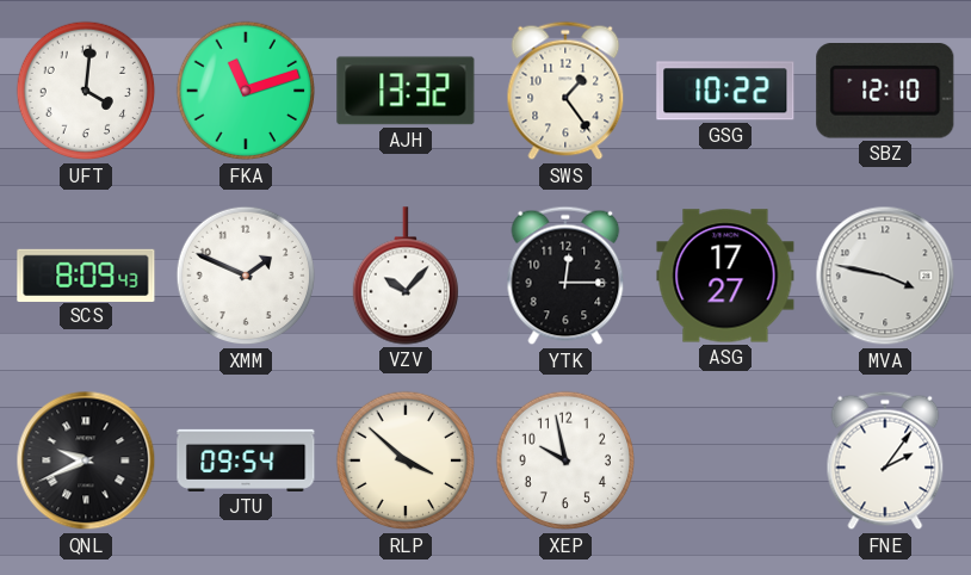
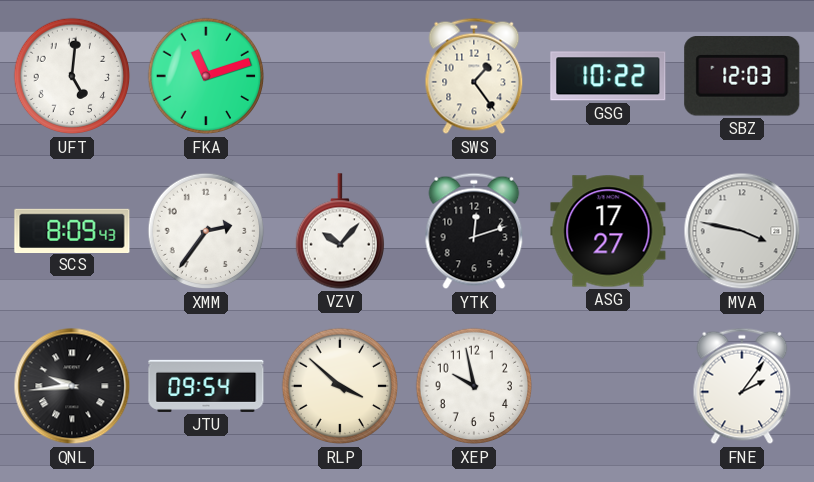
UFT: 4:01 -> 5:01
AJH: 13:32 -> none
SBZ: 12:10 -> 12:03
XMM: 1:49 -> 2:36
YTK: 12:15 -> 12:12
QNL: 9:41 -> 9:44
